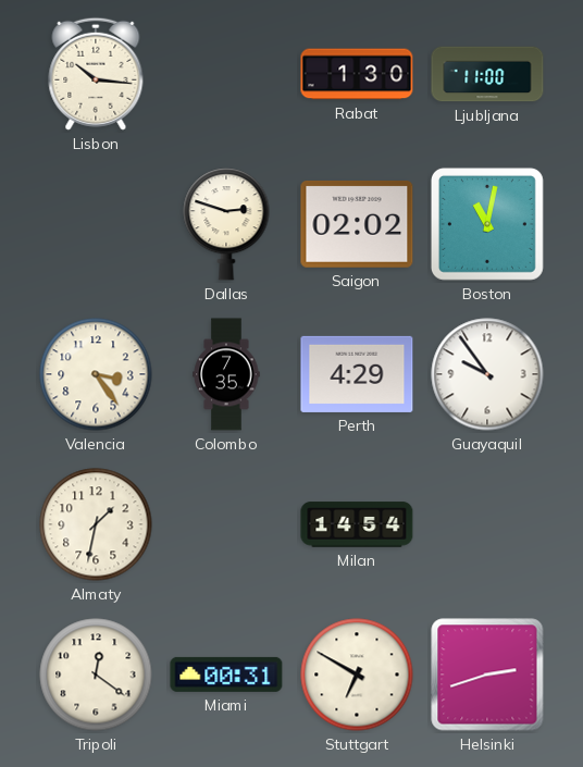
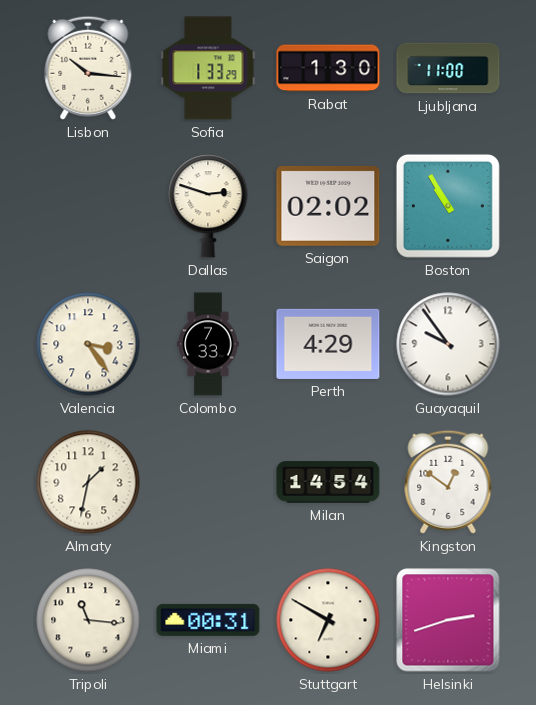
Sofia: none -> 1:33
Boston: 11:02 -> 10:55
Colombo: 7:35 -> 7:33
Kingston: none -> 12:51
Tripoli: 12:21 -> 11:16
